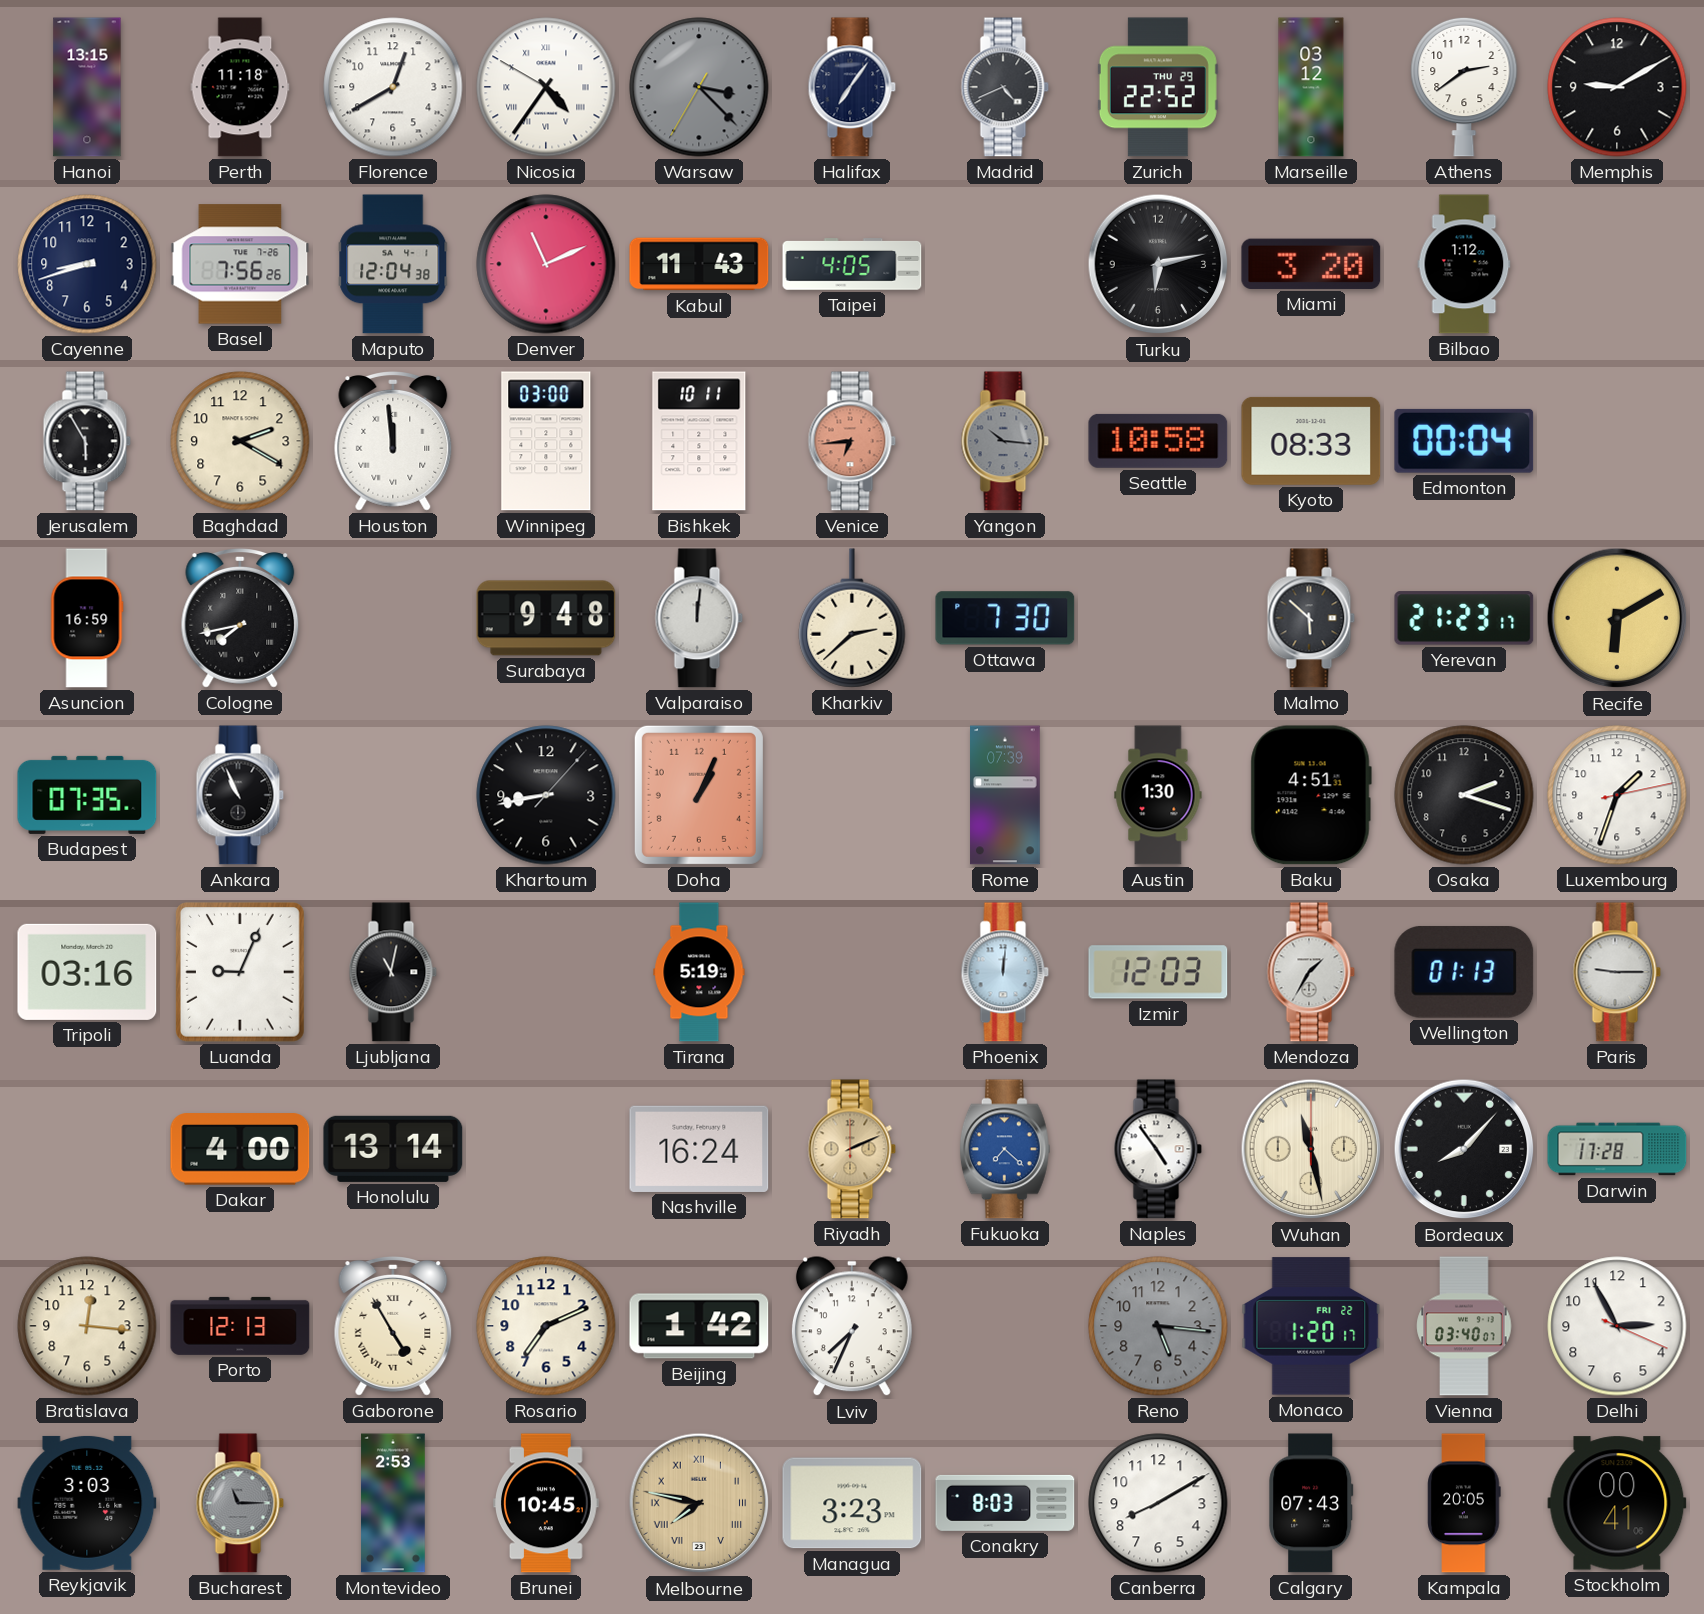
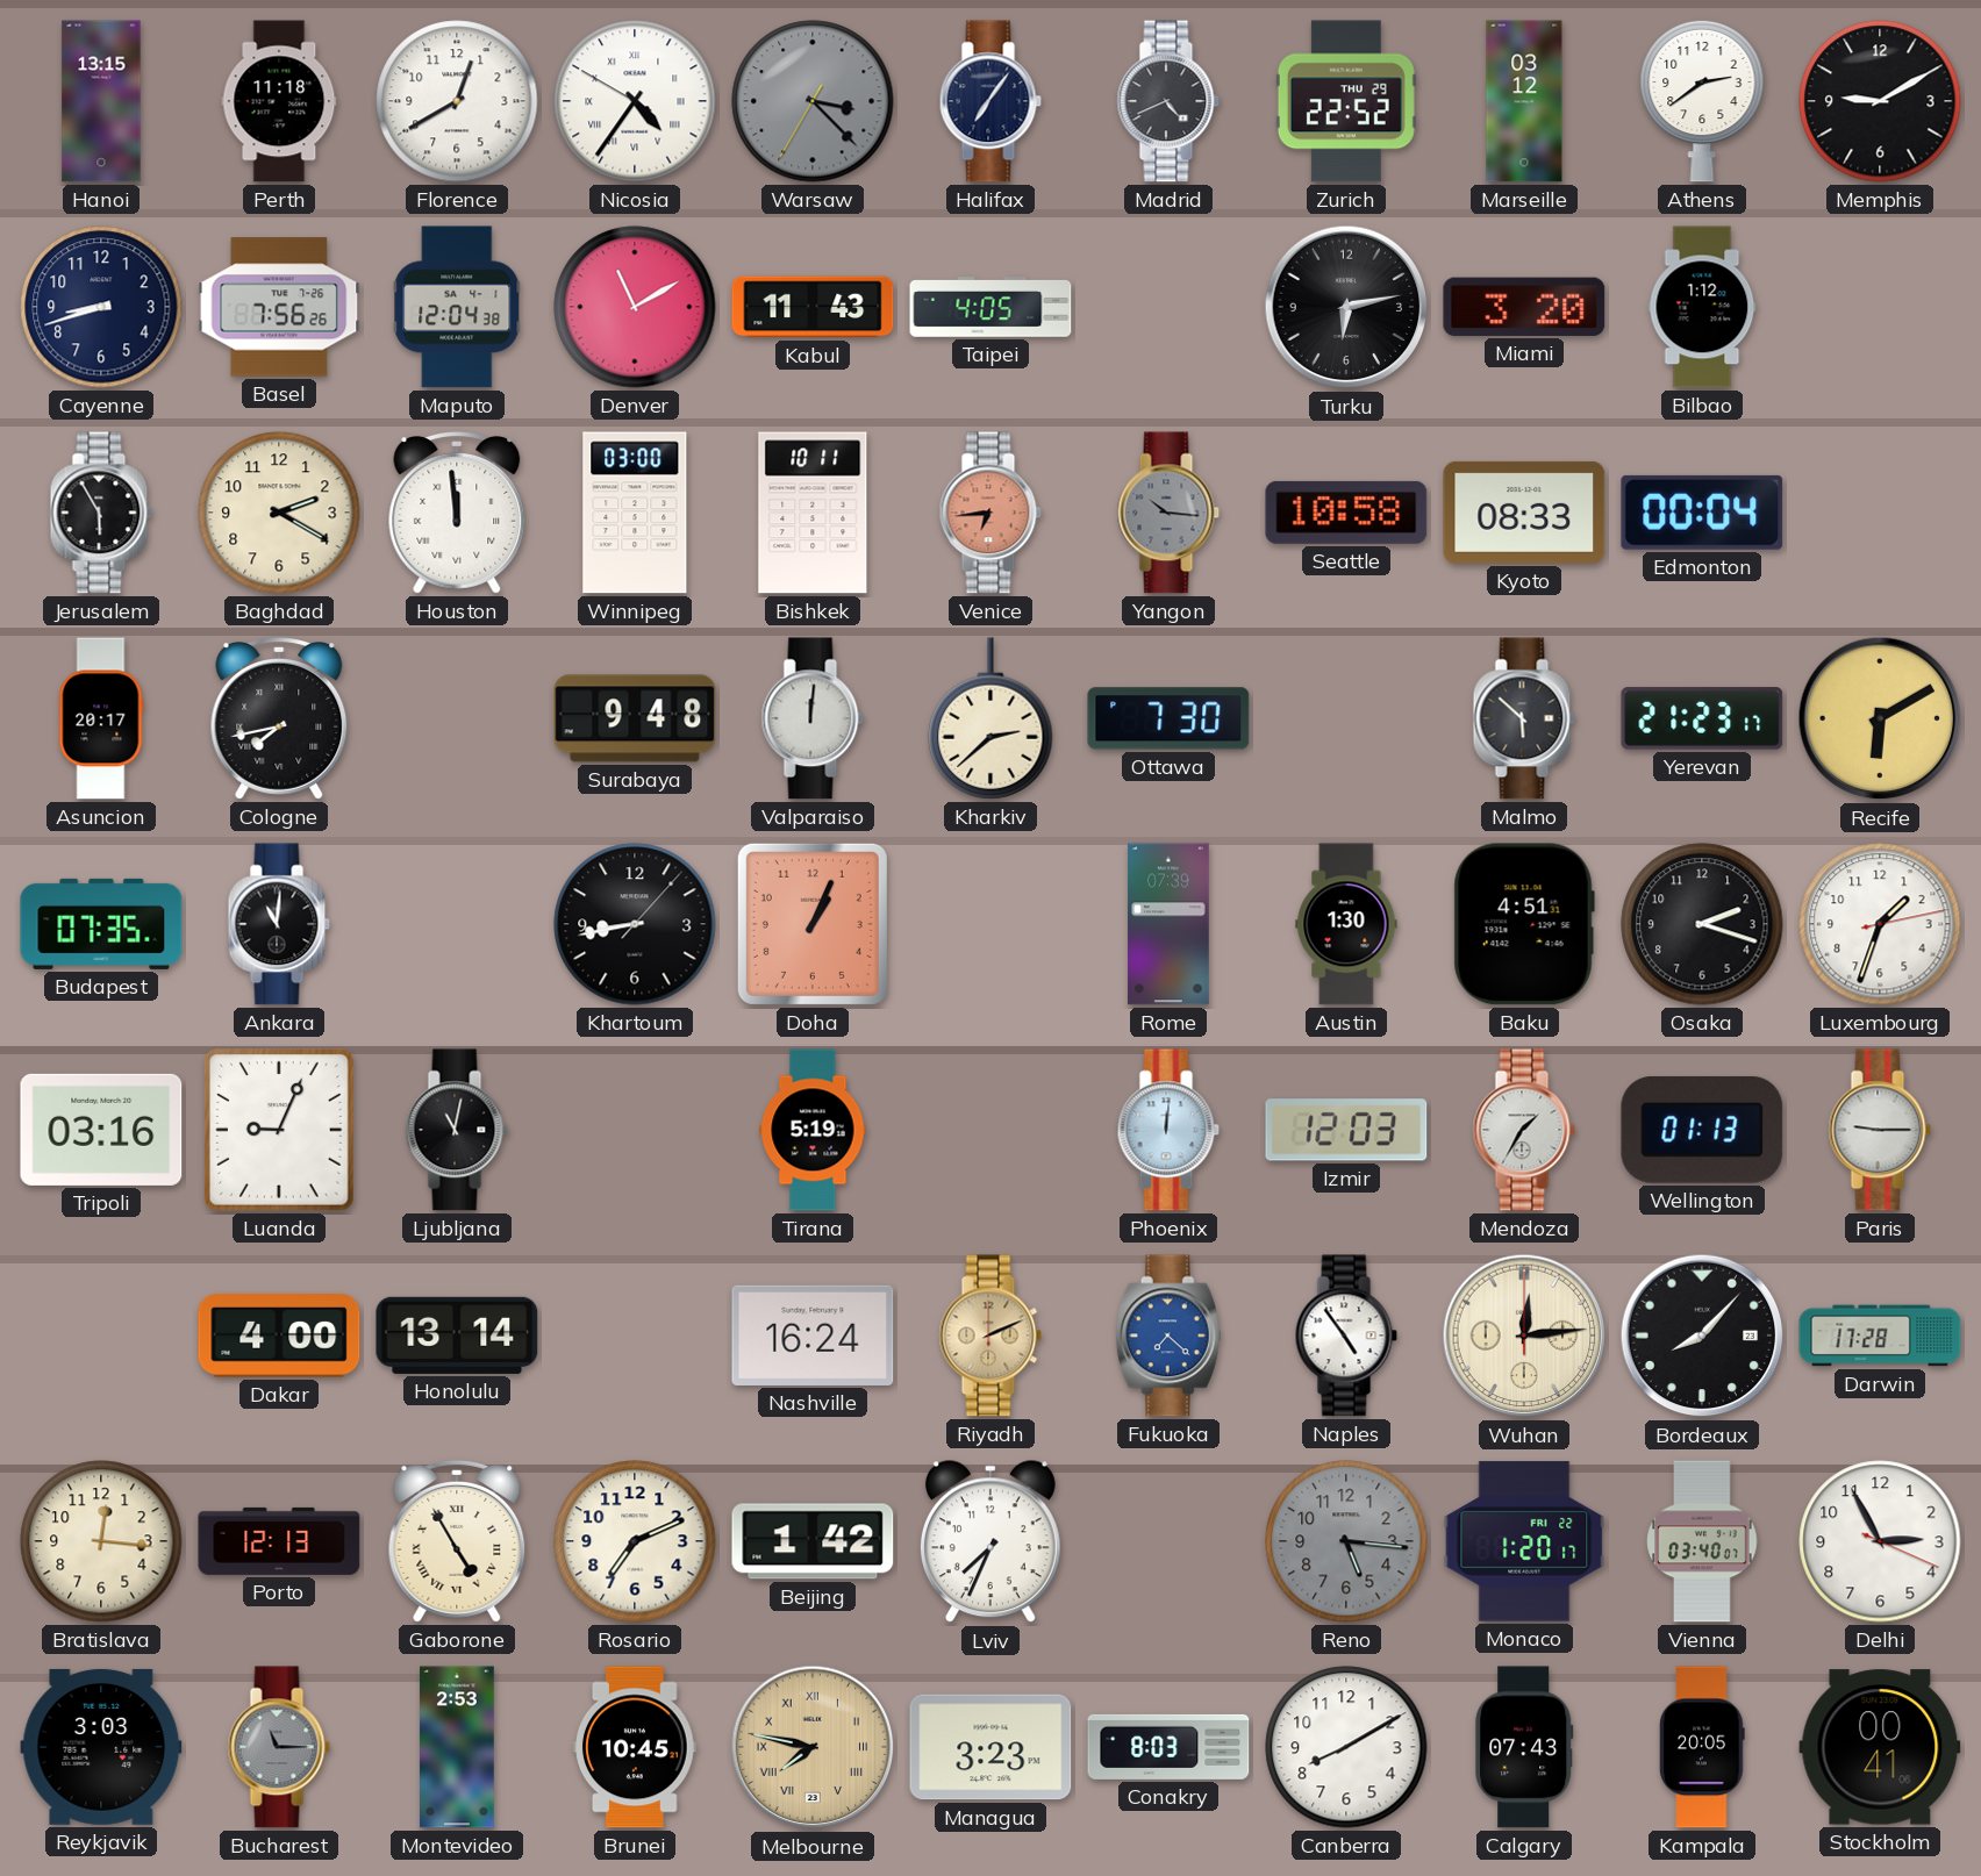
Denver: 11:11 -> 11:10
Asuncion: 16:59 -> 20:17
Ankara: 10:56 -> 11:01
Wuhan: 11:28 -> 12:14
